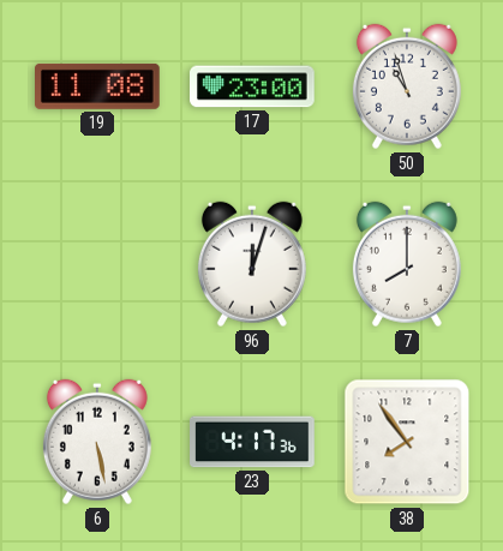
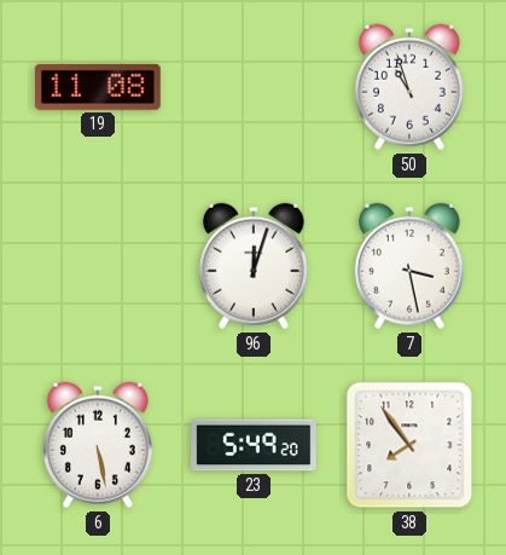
17: 23:00 -> none
7: 8:00 -> 3:28
23: 4:17 -> 5:49
